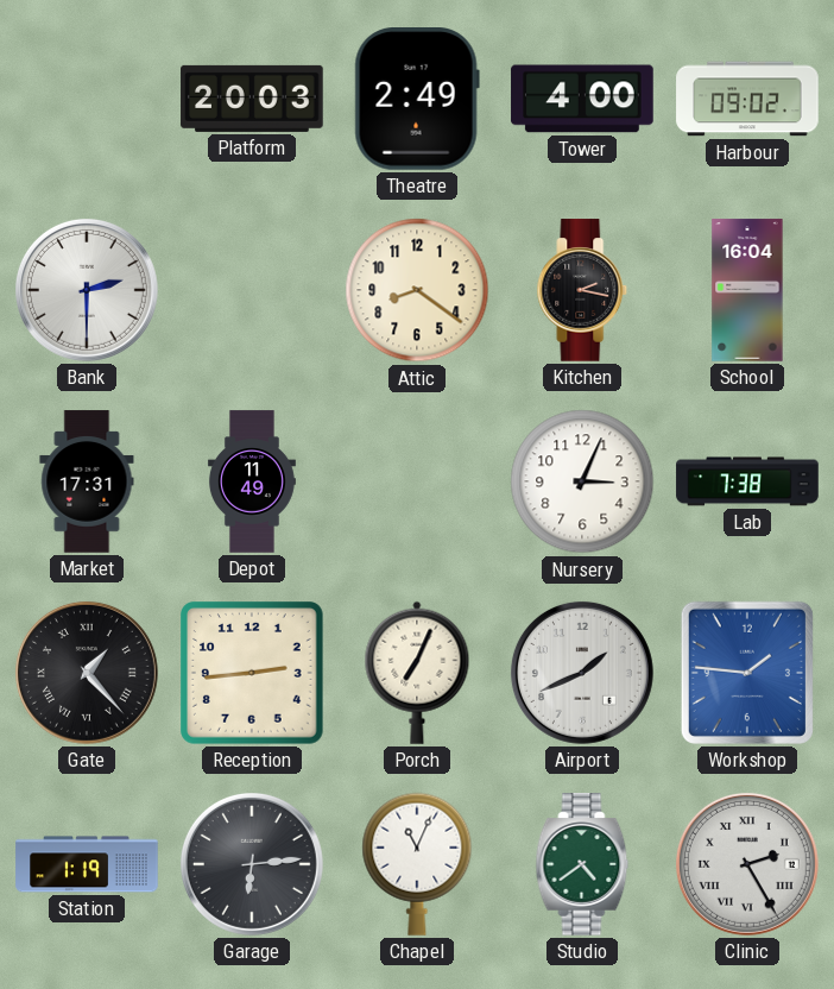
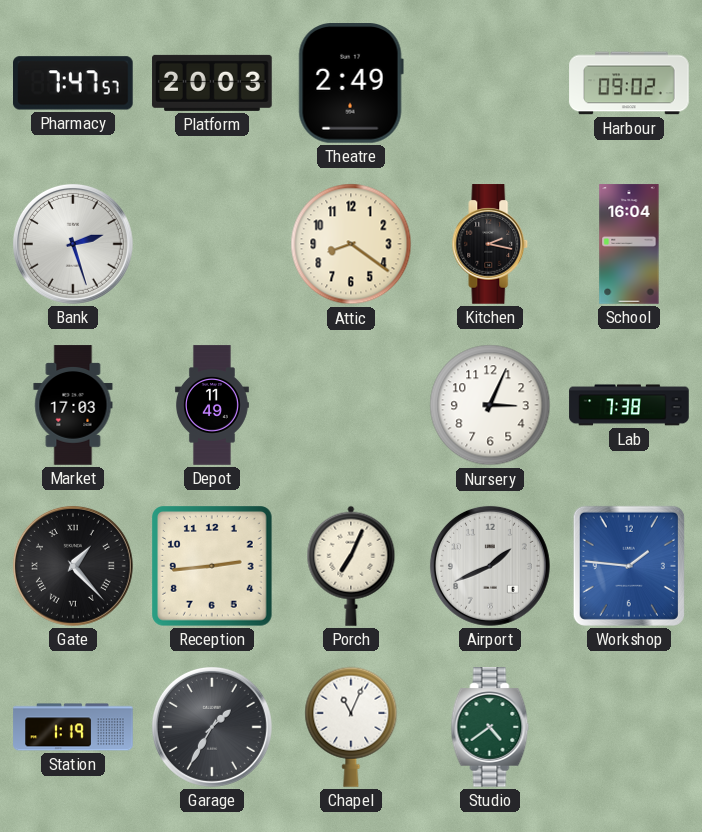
Pharmacy: none -> 7:47
Tower: 4:00 -> none
Bank: 2:30 -> 2:27
Market: 17:31 -> 17:03
Garage: 6:14 -> 1:35
Clinic: 2:25 -> none
